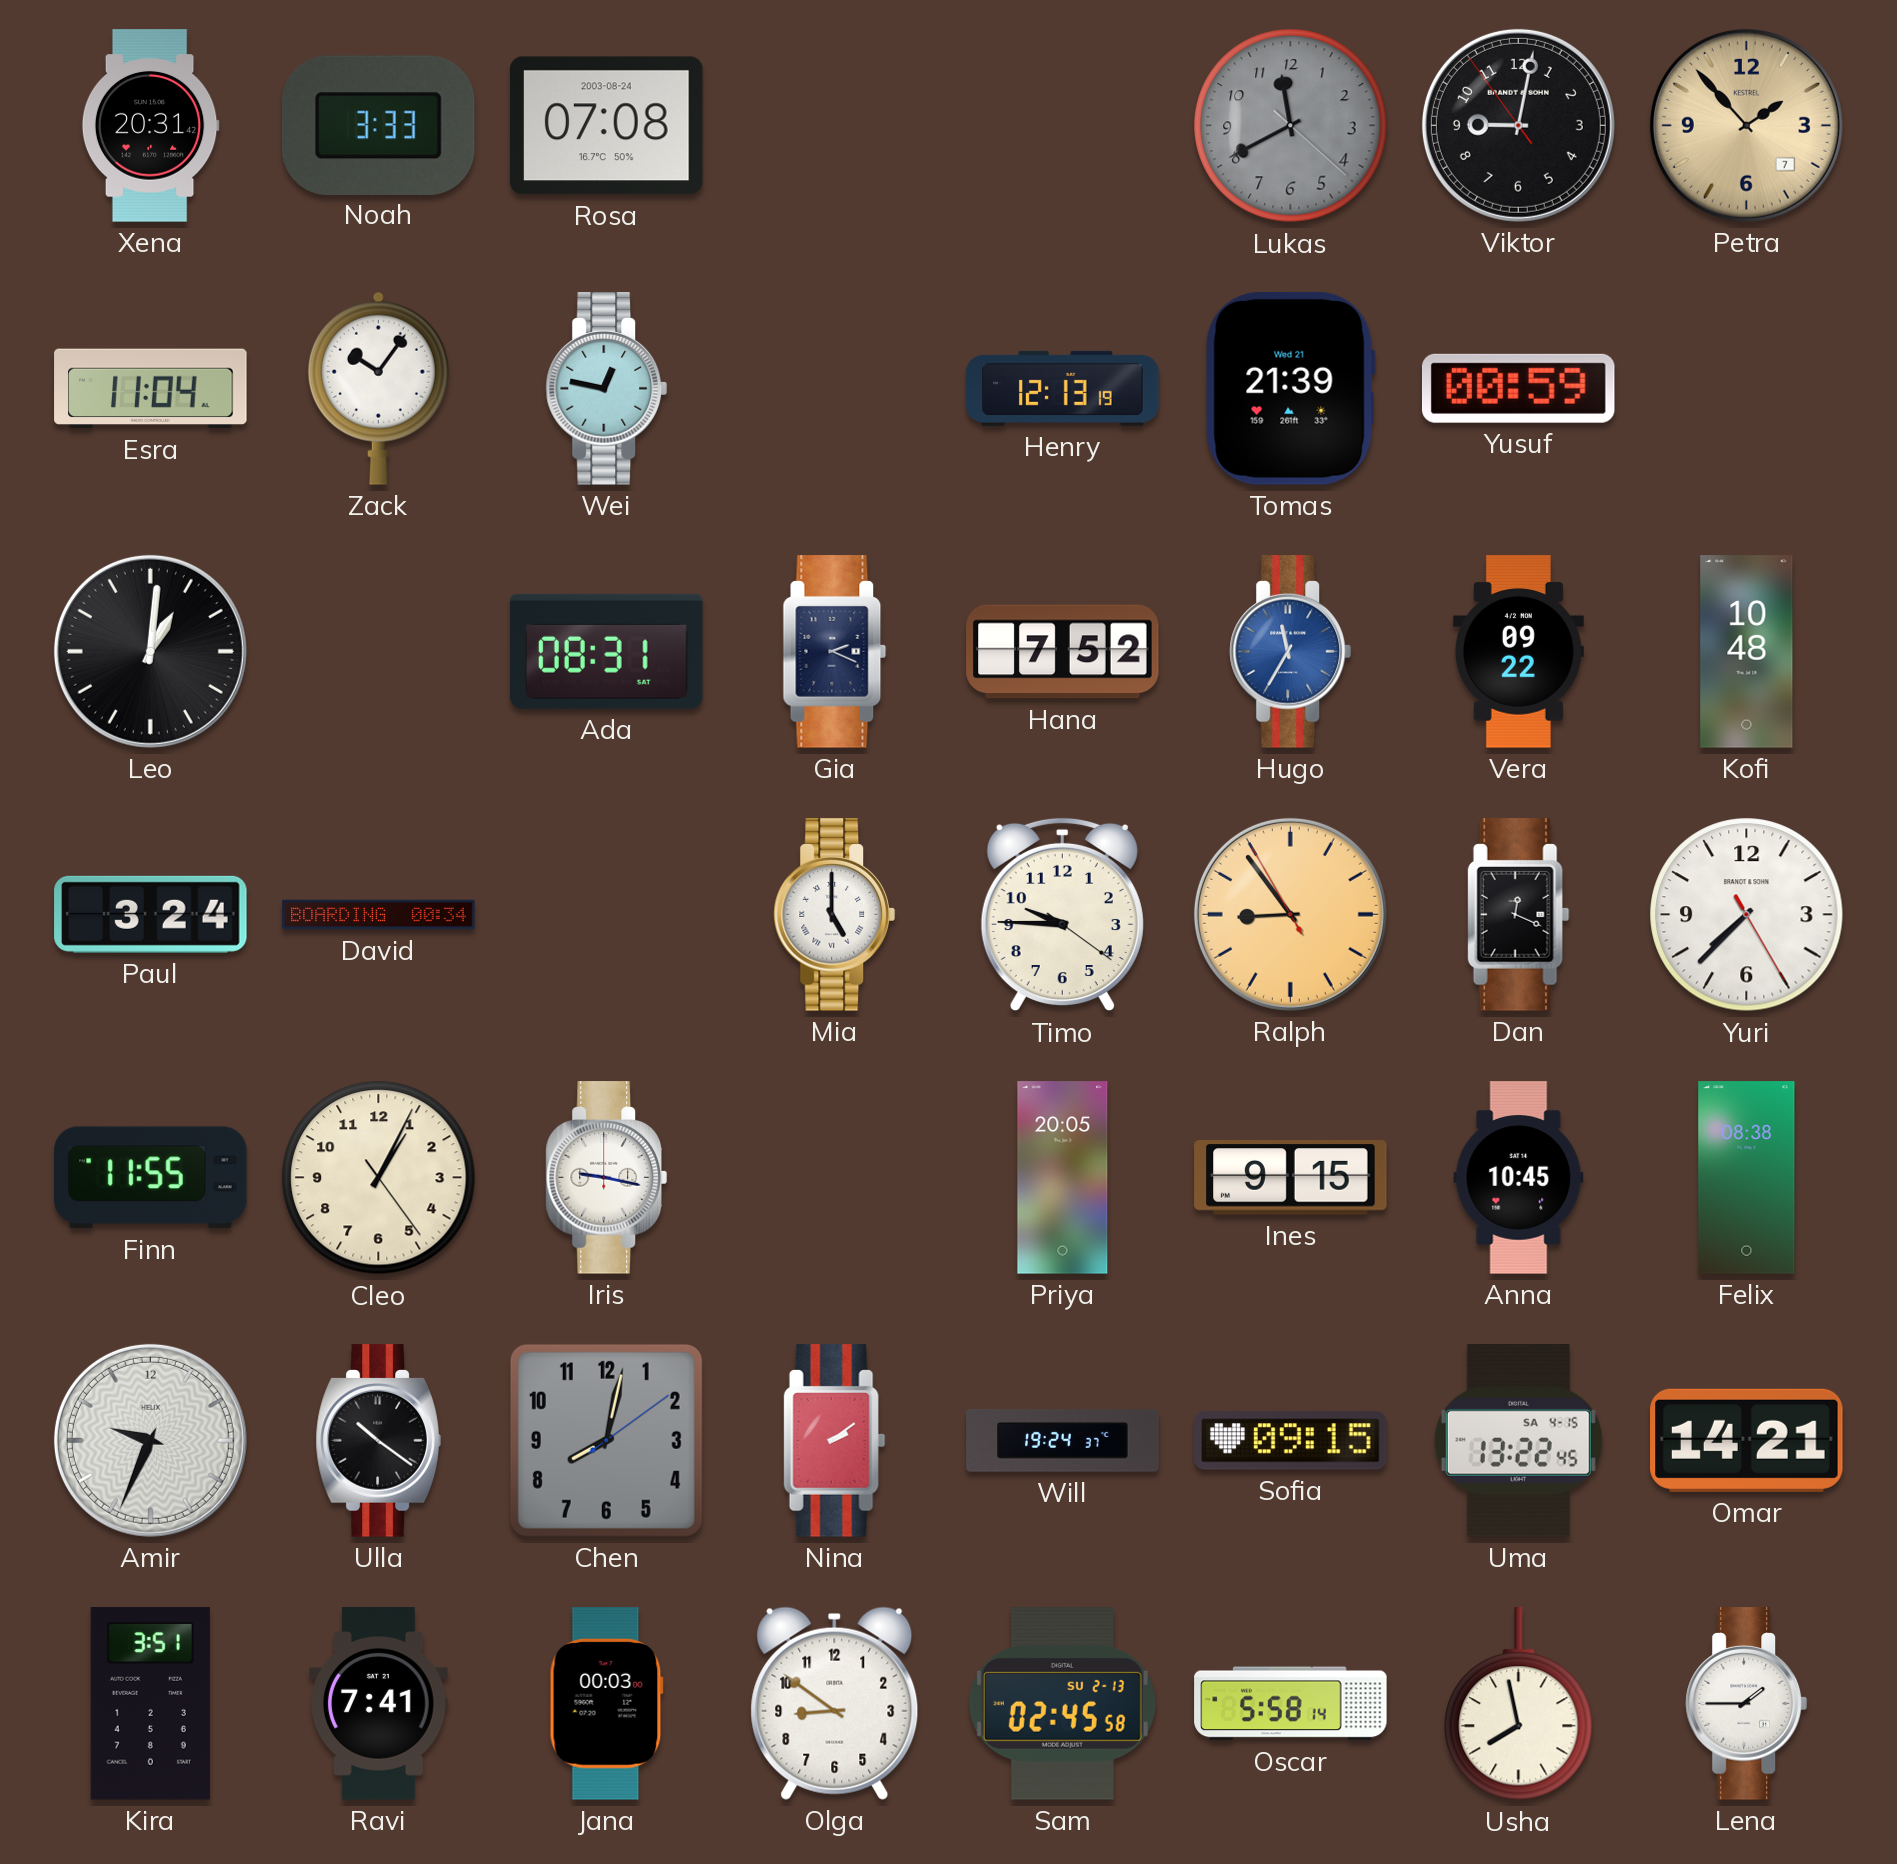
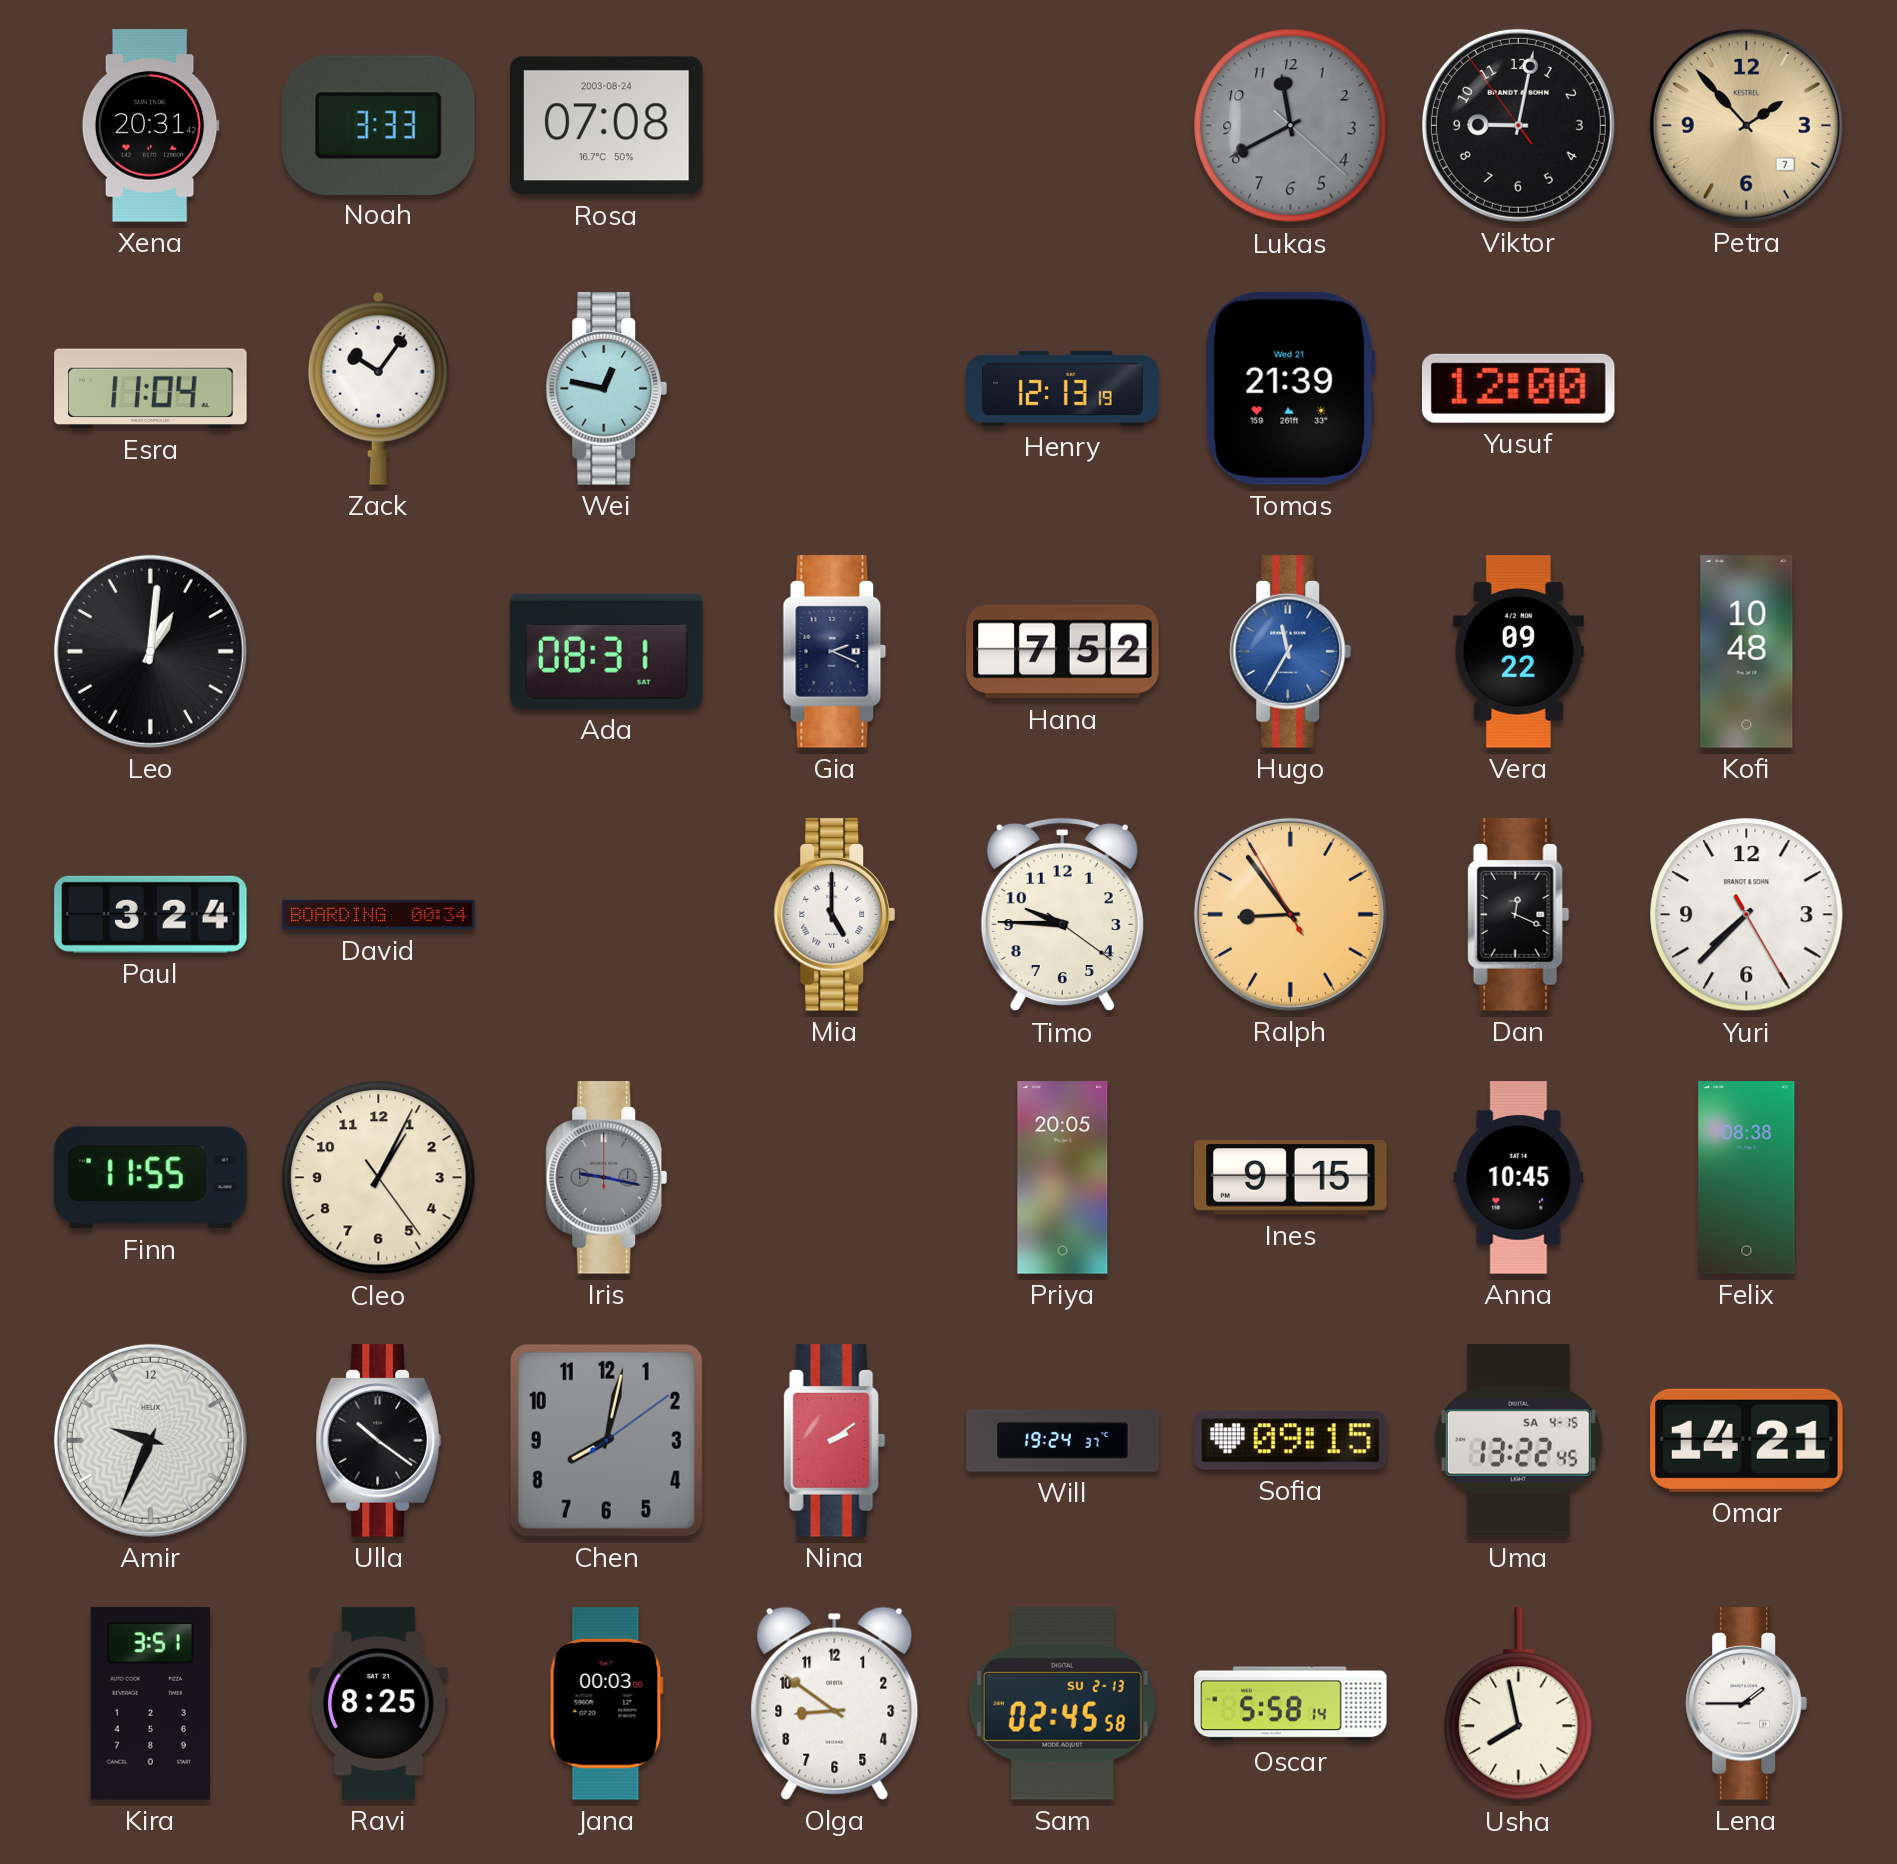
Yusuf: 00:59 -> 12:00
Iris dial: white -> grey
Ravi: 7:41 -> 8:25
